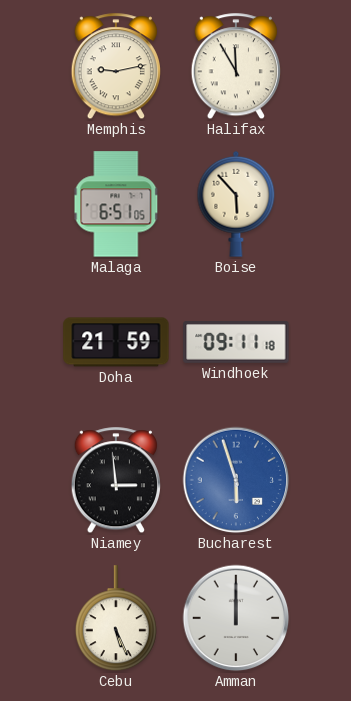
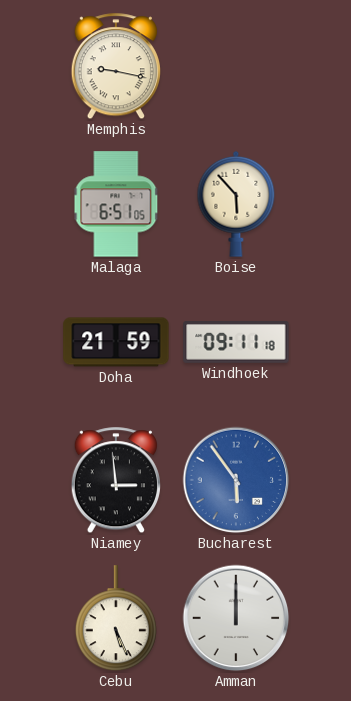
Memphis: 9:13 -> 9:17
Halifax: 11:55 -> none
Bucharest: 5:57 -> 5:54
